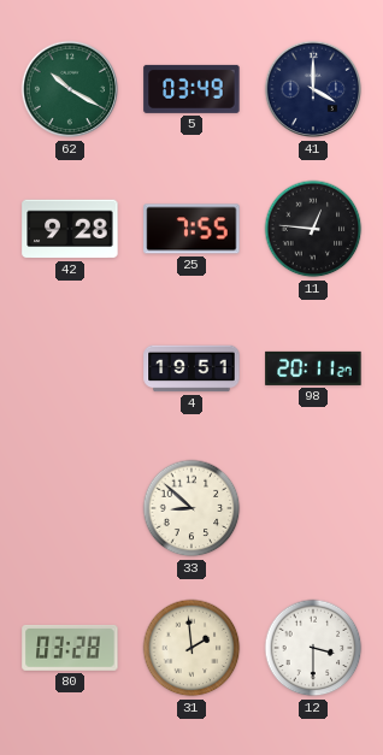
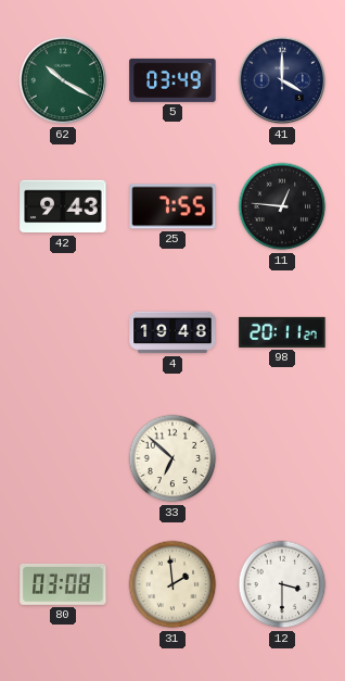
42: 9:28 -> 9:43
4: 19:51 -> 19:48
33: 8:52 -> 6:52
80: 03:28 -> 03:08
